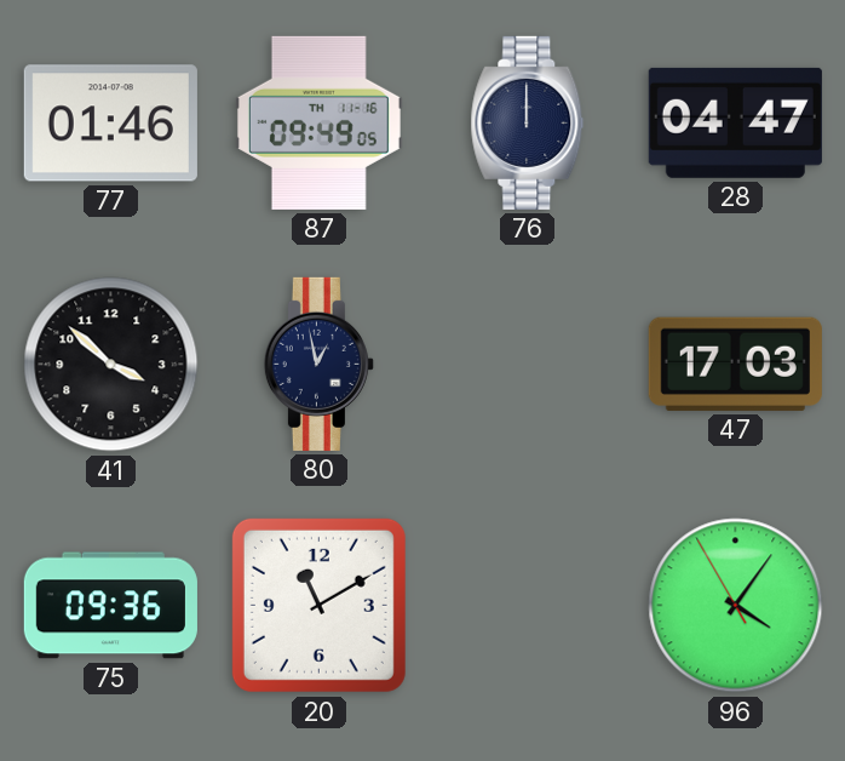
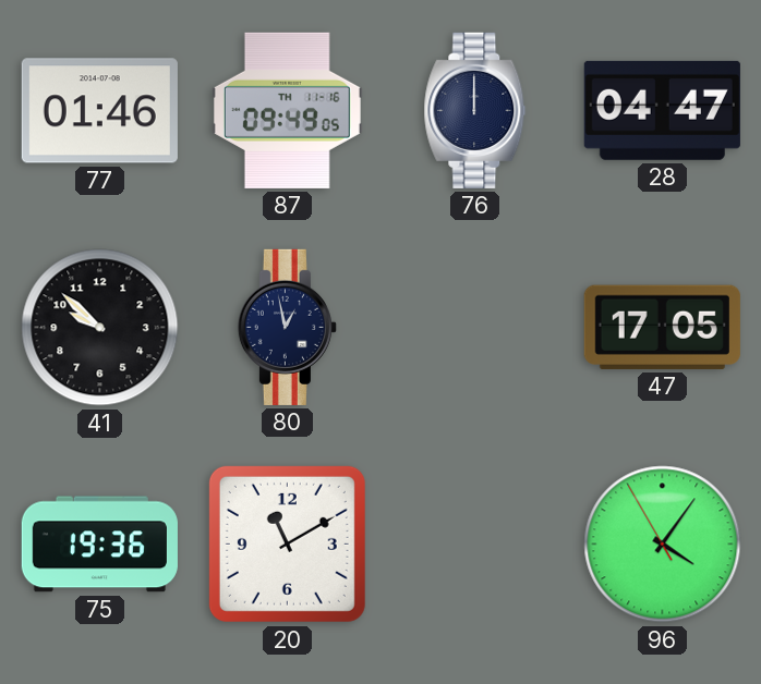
41: 3:52 -> 9:52
47: 17:03 -> 17:05
75: 09:36 -> 19:36
